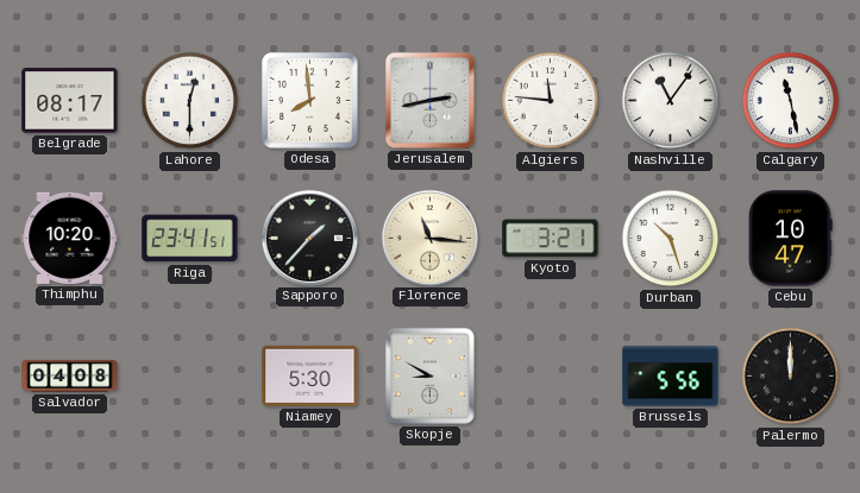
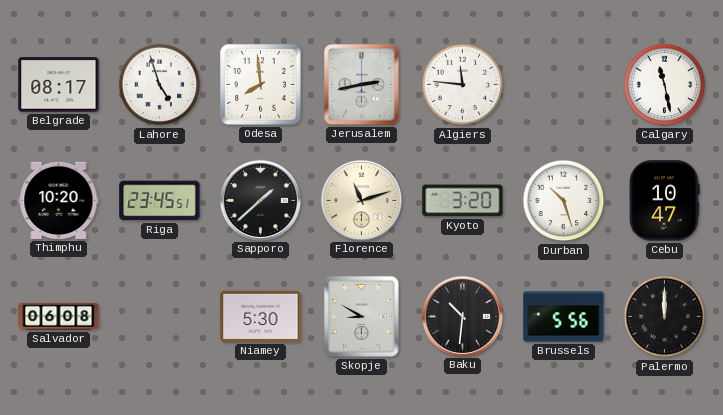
Lahore: 12:30 -> 4:57
Nashville: 11:06 -> none
Riga: 23:41 -> 23:45
Sapporo: 1:37 -> 1:38
Florence: 11:16 -> 11:12
Kyoto: 3:21 -> 3:20
Salvador: 04:08 -> 06:08
Baku: none -> 10:31
